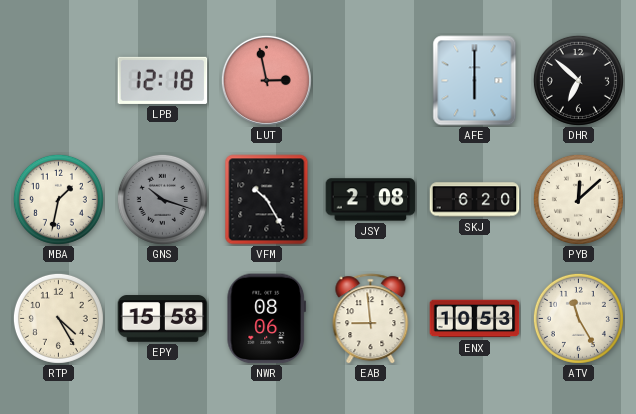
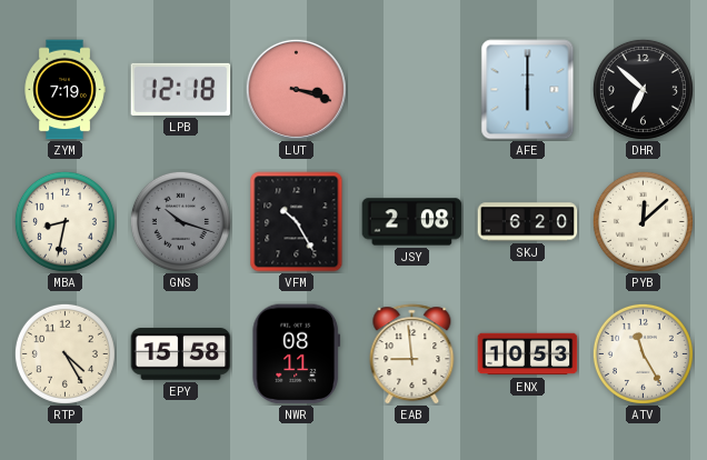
ZYM: none -> 7:19
LUT: 2:58 -> 3:18
MBA: 1:32 -> 8:32
NWR: 08:06 -> 08:11
